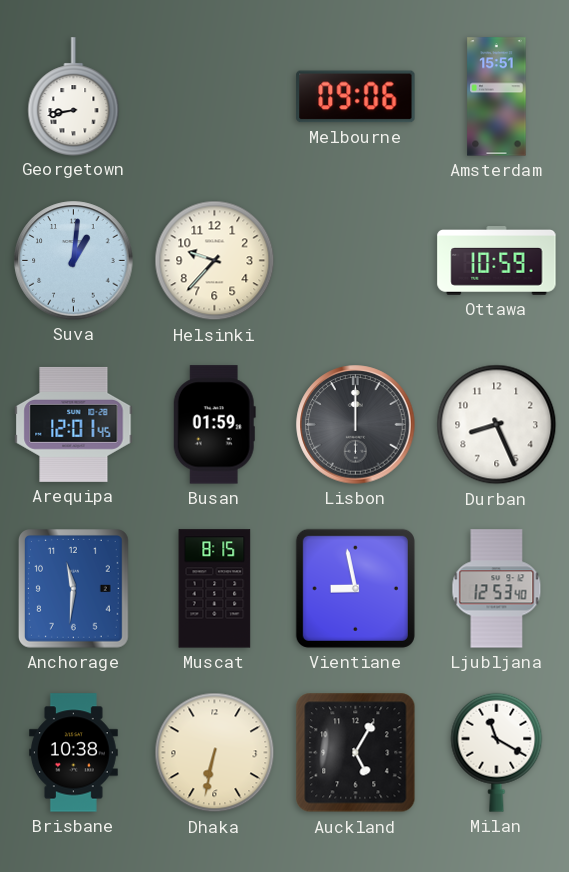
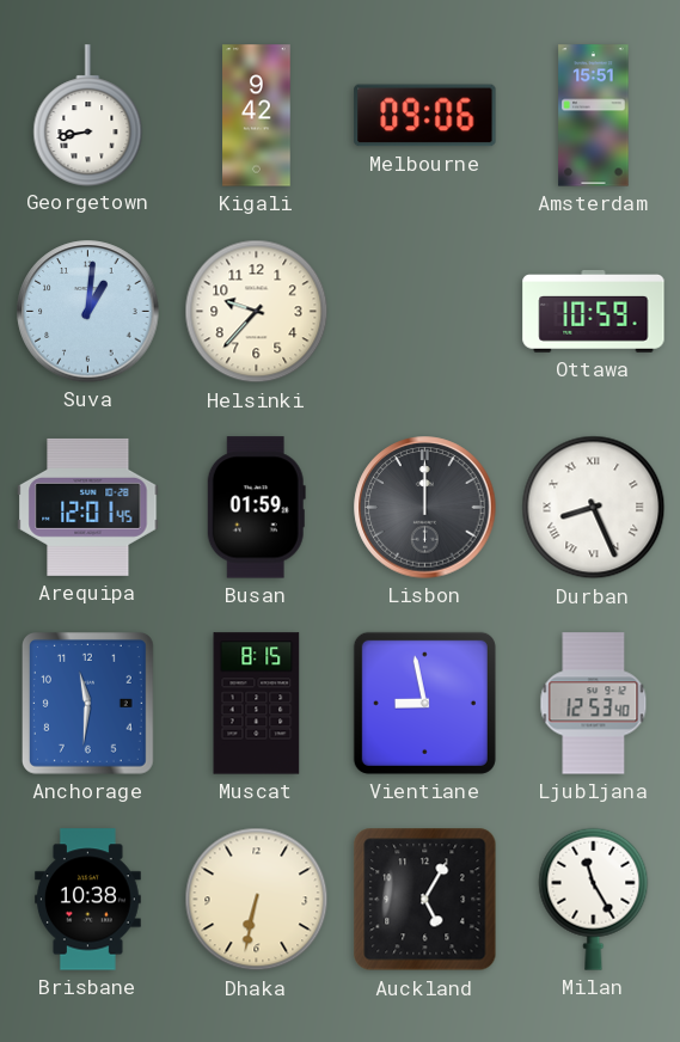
Kigali: none -> 9:42
Durban numerals: Arabic -> Roman
Milan: 11:20 -> 11:25
